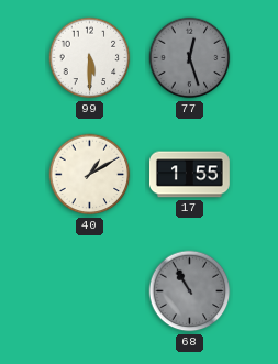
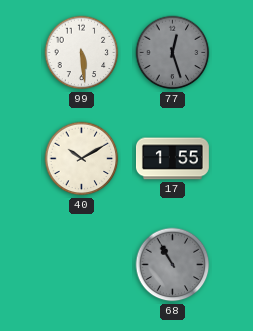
99: 5:30 -> 5:29
40: 1:10 -> 10:10
